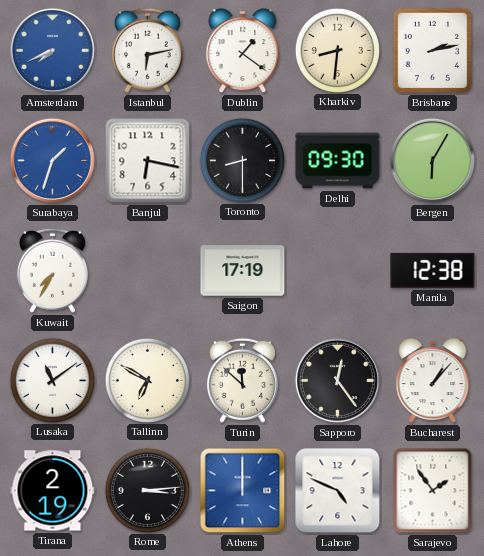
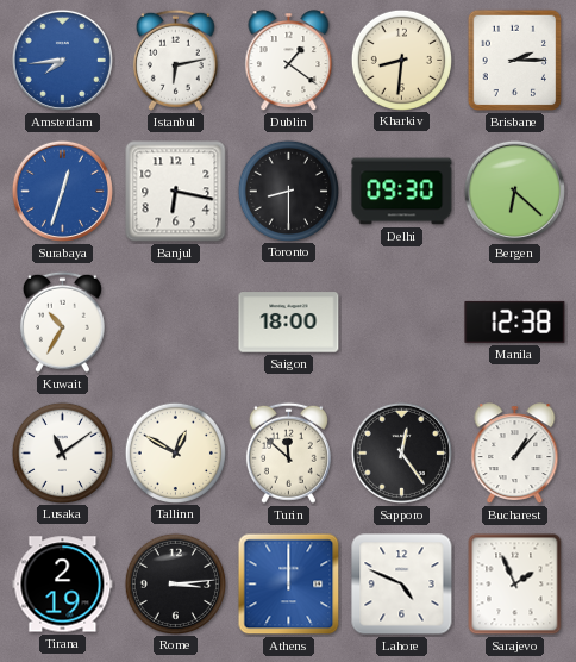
Amsterdam: 7:41 -> 7:44
Brisbane: 2:13 -> 2:15
Surabaya: 1:33 -> 12:33
Bergen: 6:05 -> 6:22
Kuwait: 7:35 -> 10:35
Saigon: 17:19 -> 18:00
Tallinn: 6:50 -> 12:50
Sarajevo: 1:54 -> 1:56
